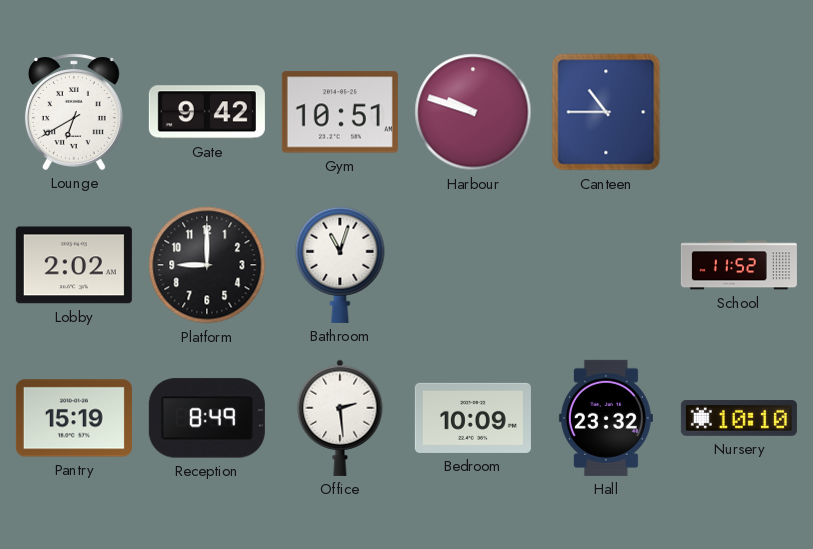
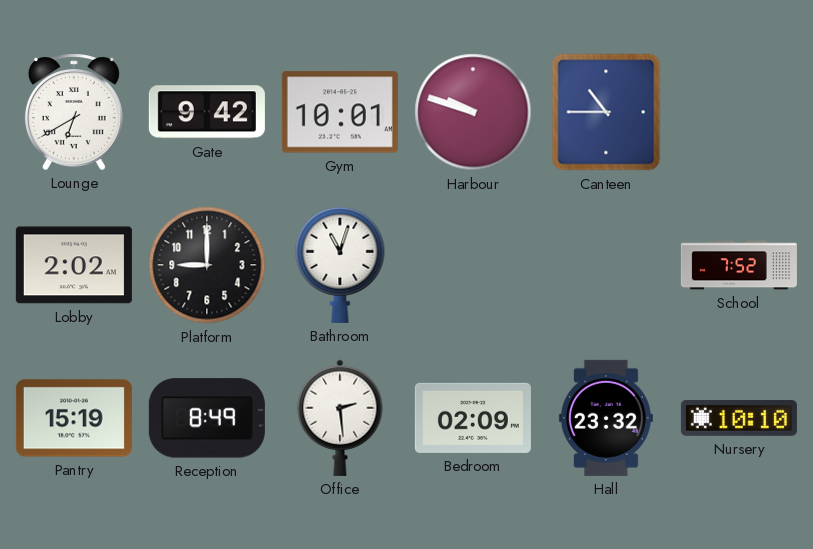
Gym: 10:51 -> 10:01
School: 11:52 -> 7:52
Bedroom: 10:09 -> 02:09
